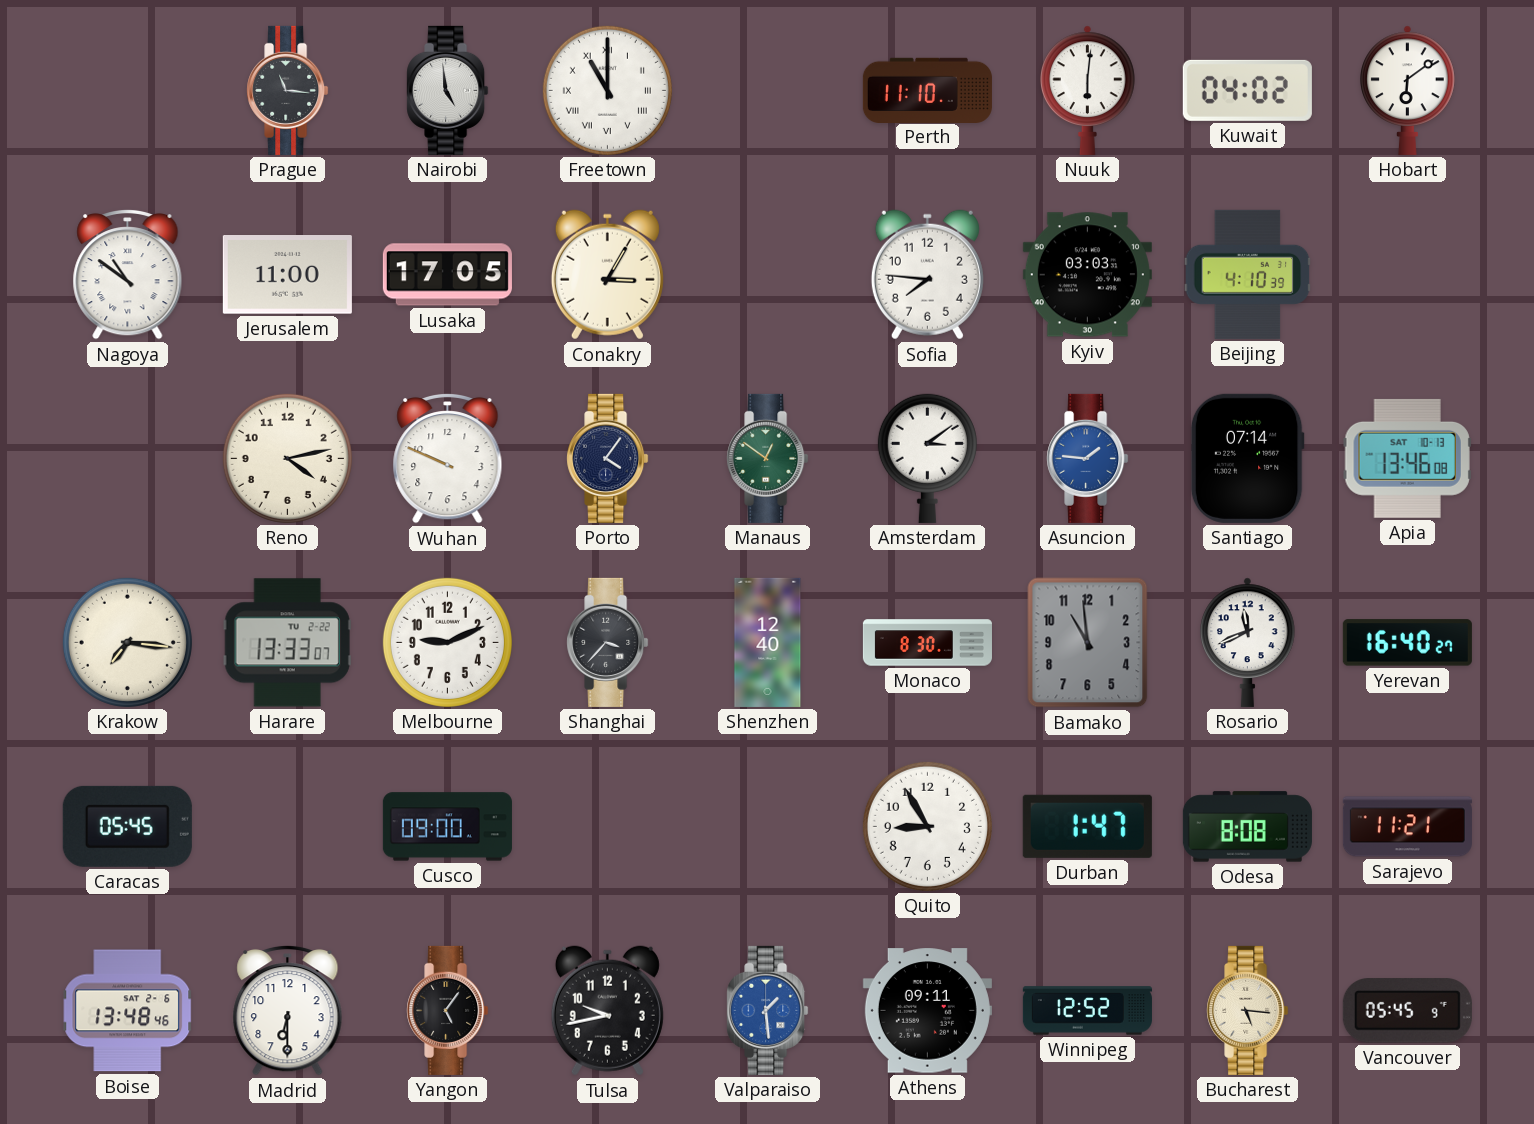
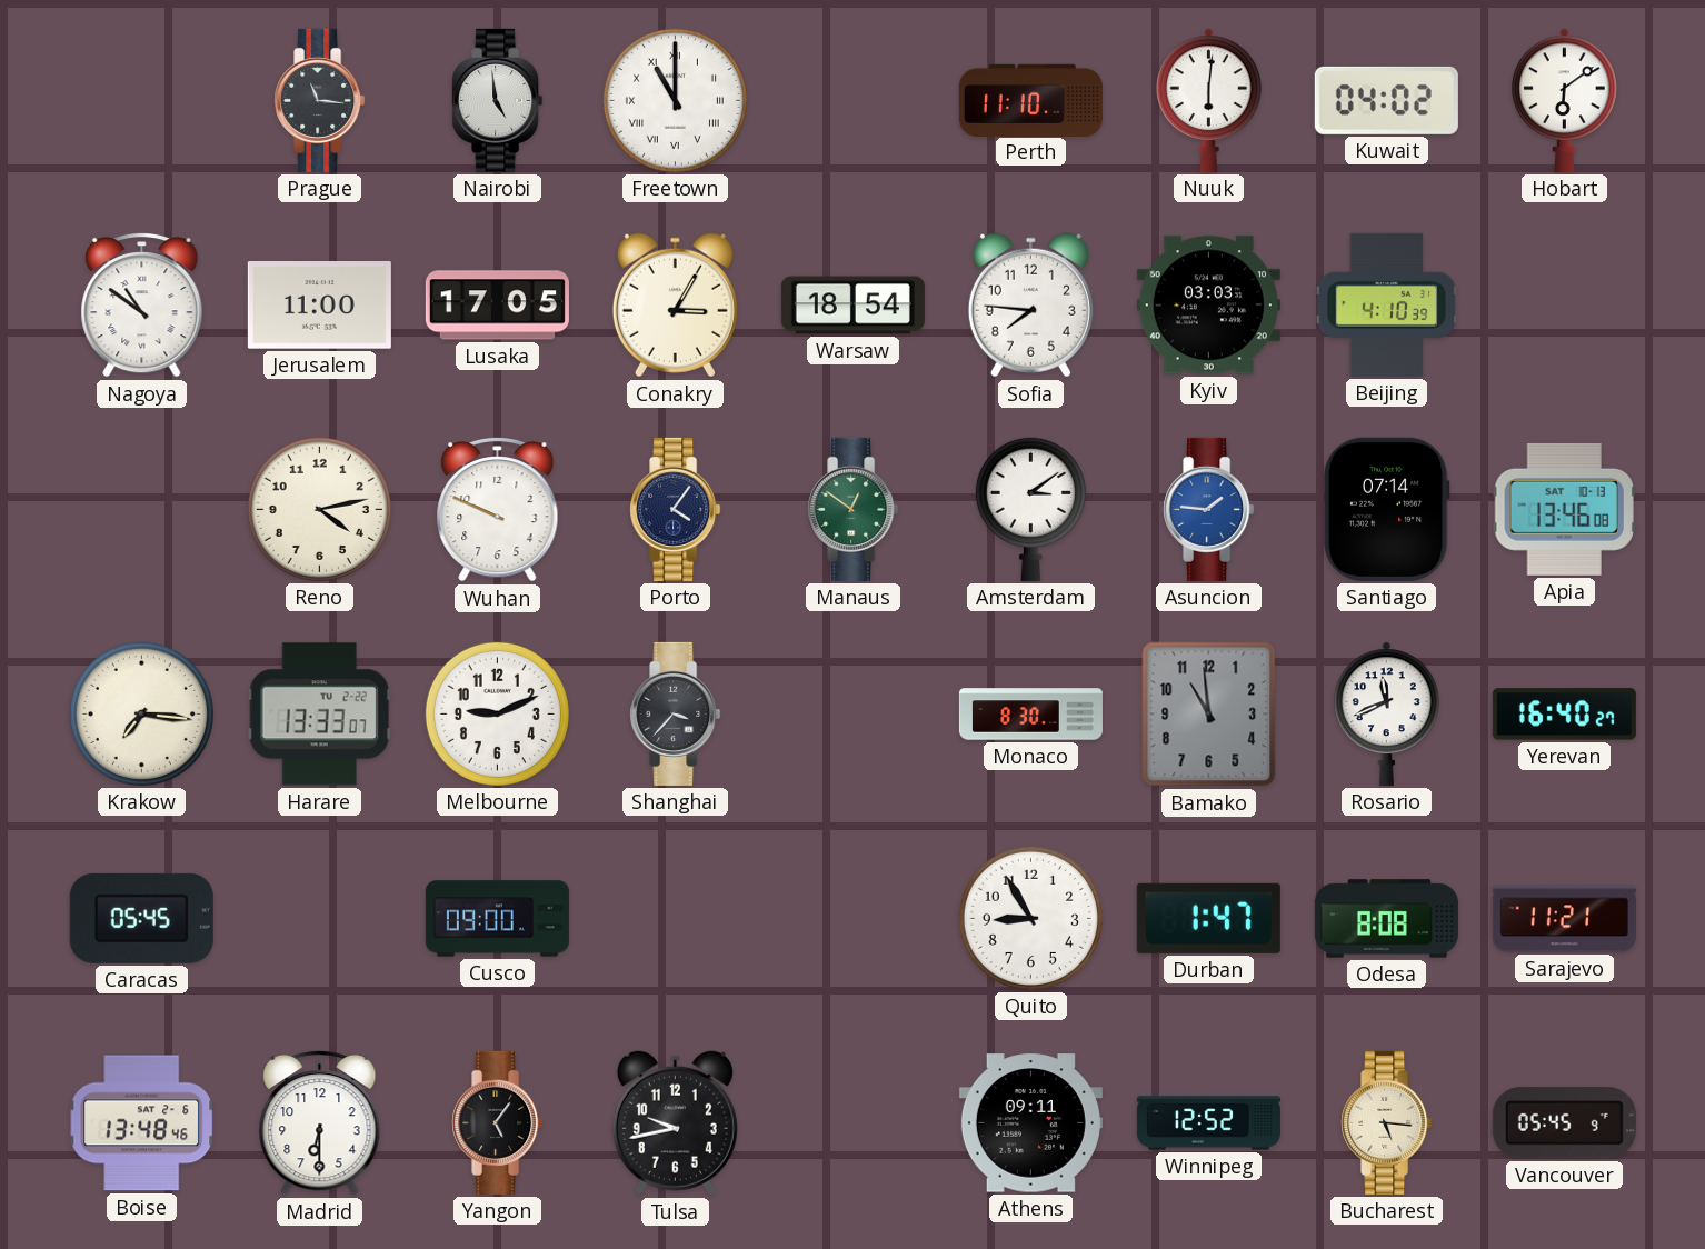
Warsaw: none -> 18:54
Shenzhen: 12:40 -> none
Valparaiso: 1:29 -> none
